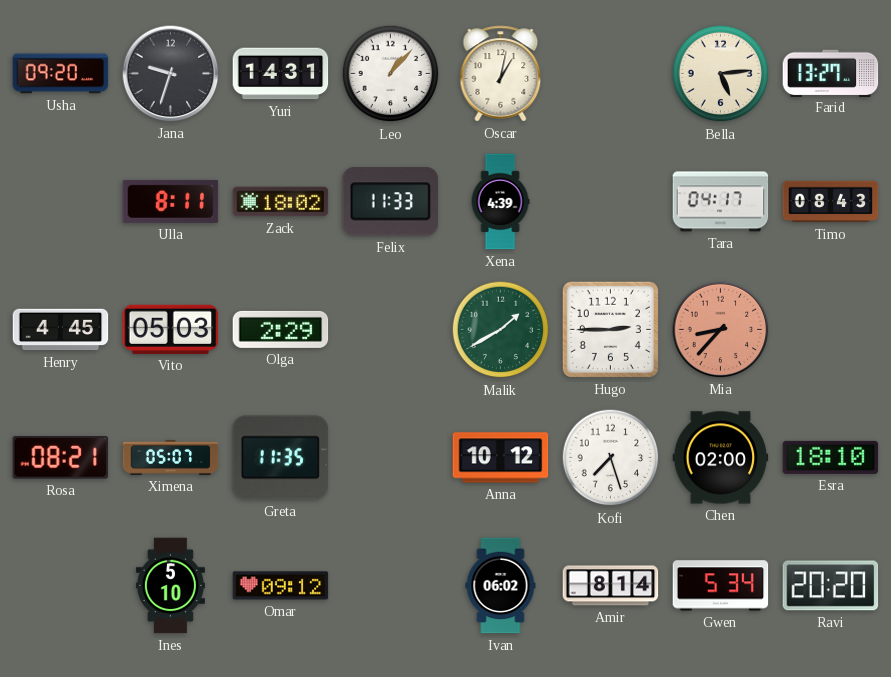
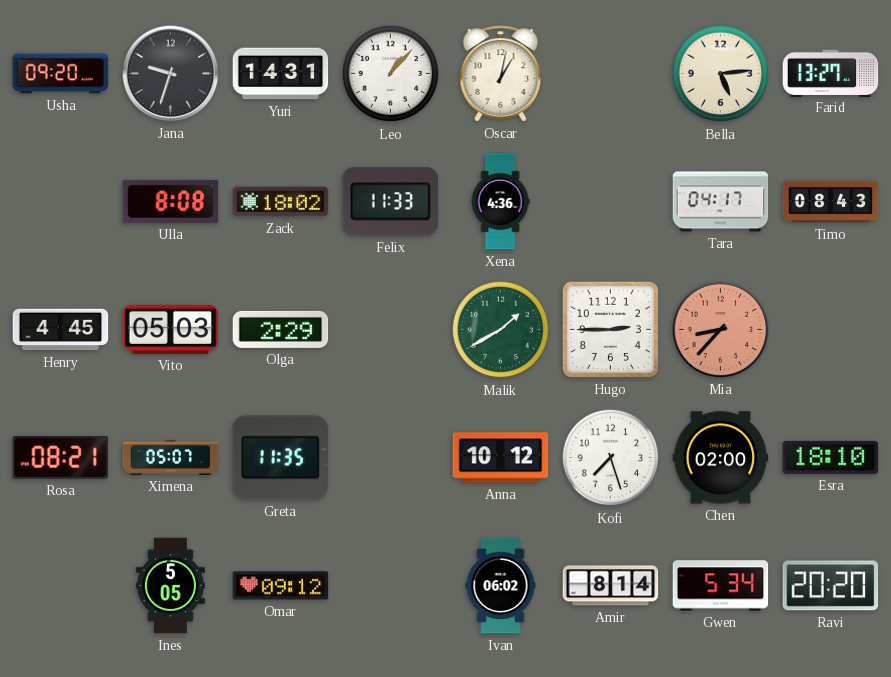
Ulla: 8:11 -> 8:08
Xena: 4:39 -> 4:36
Ines: 5:10 -> 5:05
